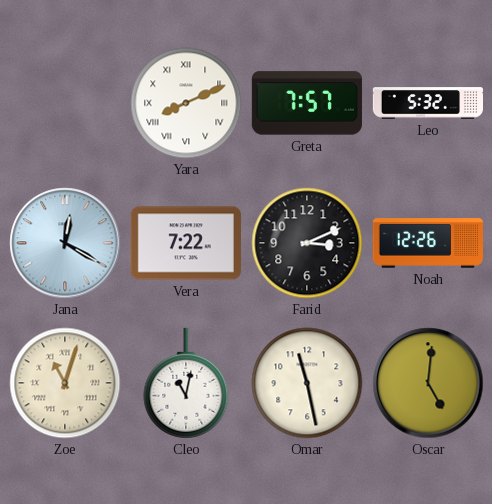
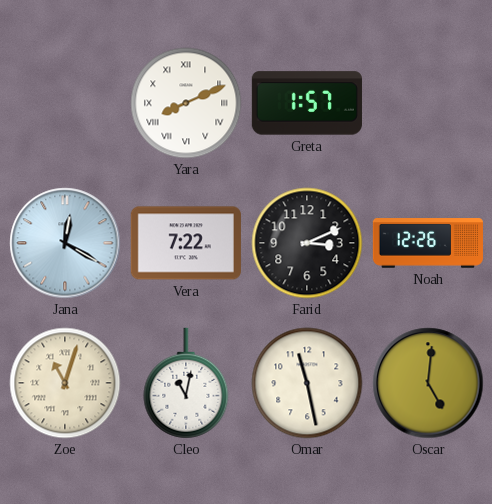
Greta: 7:57 -> 1:57
Leo: 5:32 -> none
